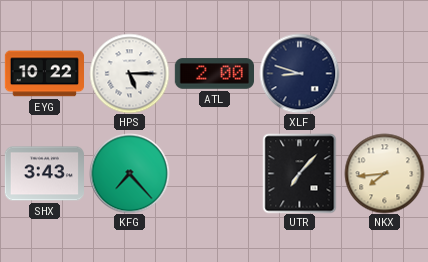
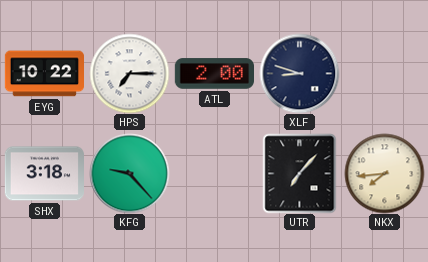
HPS: 5:15 -> 7:15
SHX: 3:43 -> 3:18
KFG: 7:23 -> 9:23
